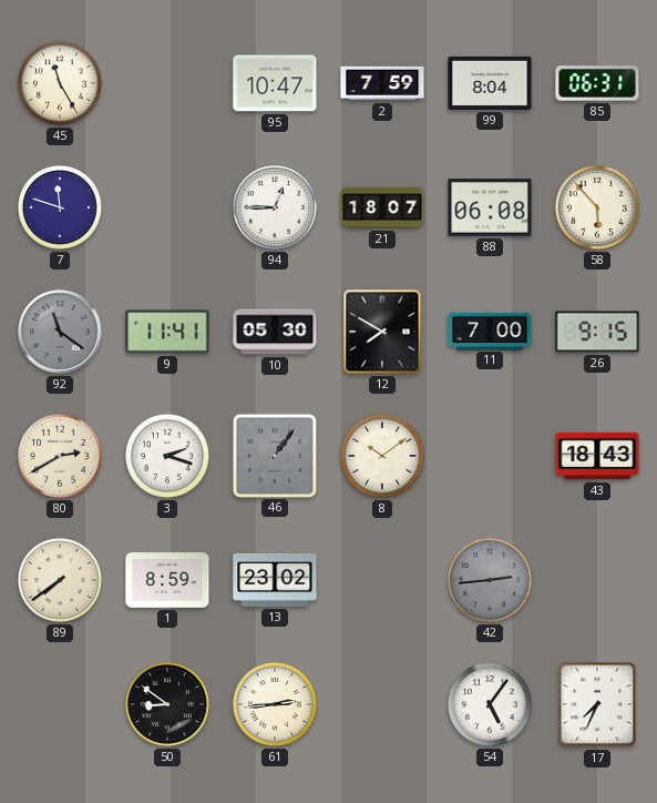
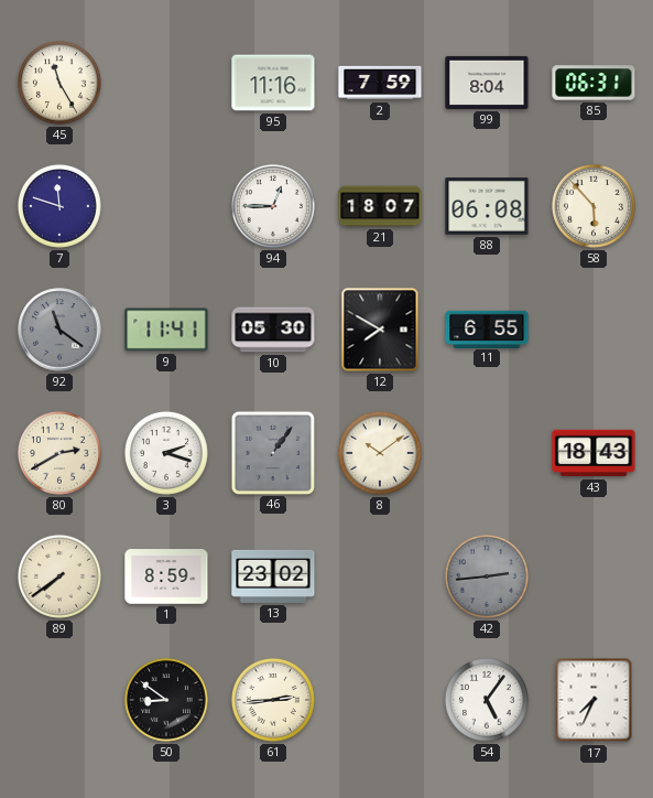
95: 10:47 -> 11:16
11: 7:00 -> 6:55
26: 9:15 -> none
